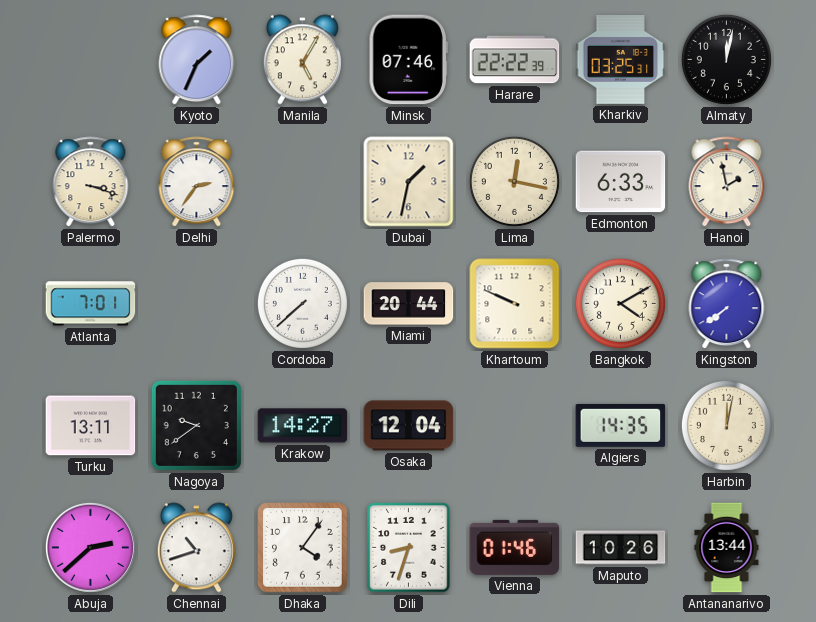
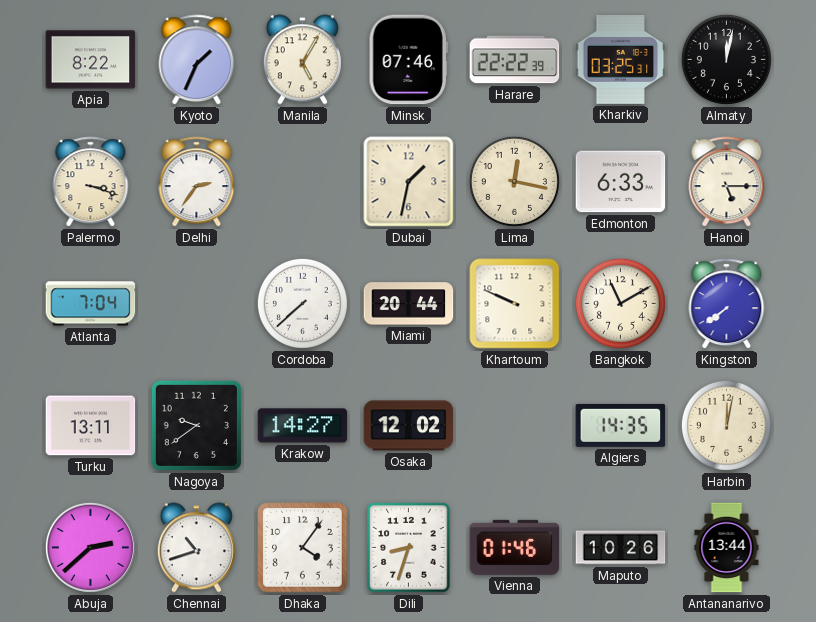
Apia: none -> 8:22
Hanoi: 1:58 -> 5:15
Atlanta: 7:01 -> 7:04
Bangkok: 4:10 -> 11:10
Osaka: 12:04 -> 12:02
